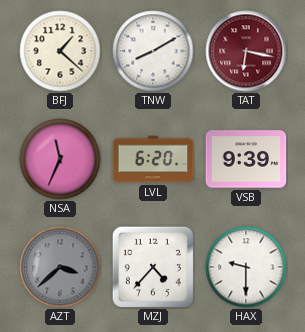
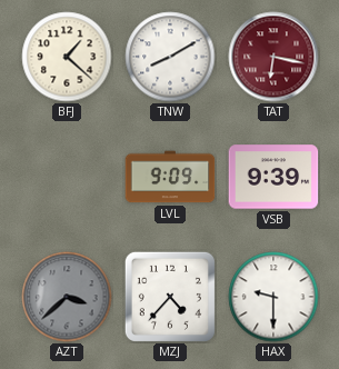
NSA: 11:34 -> none
LVL: 6:20 -> 9:09
